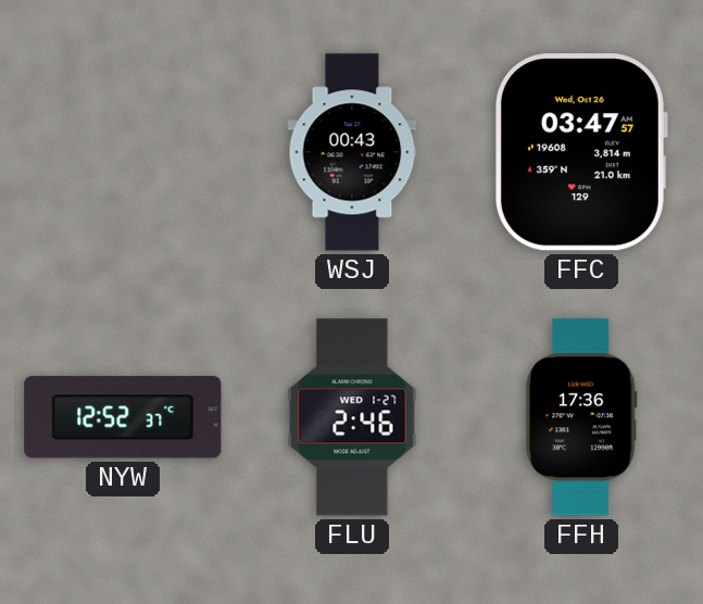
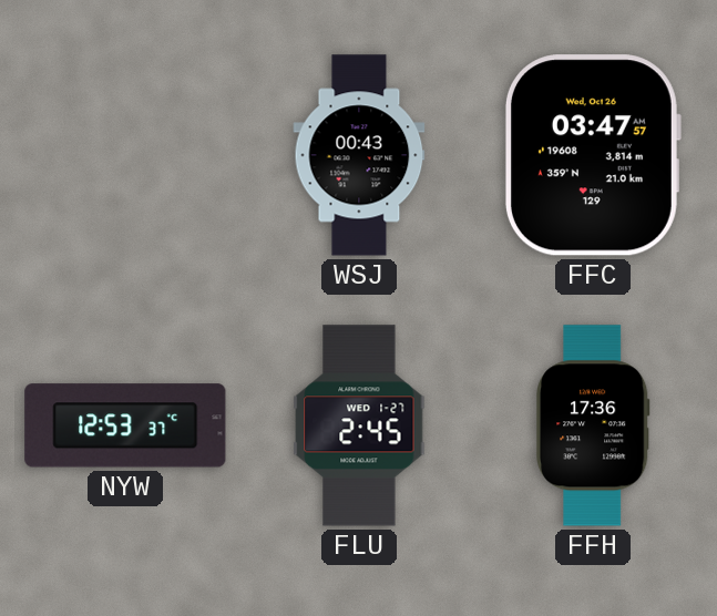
NYW: 12:52 -> 12:53
FLU: 2:46 -> 2:45
